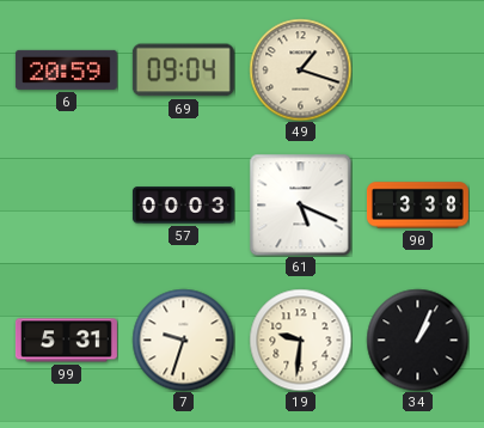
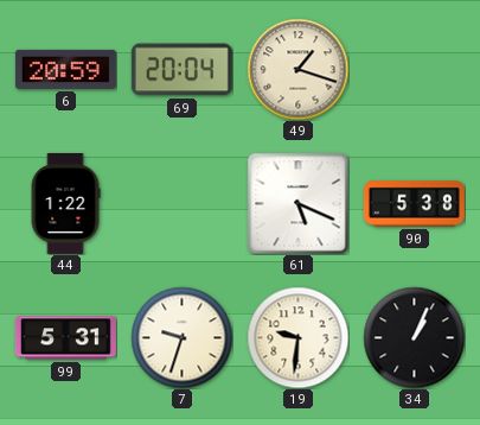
69: 09:04 -> 20:04
44: none -> 1:22
57: 00:03 -> none
90: 3:38 -> 5:38
